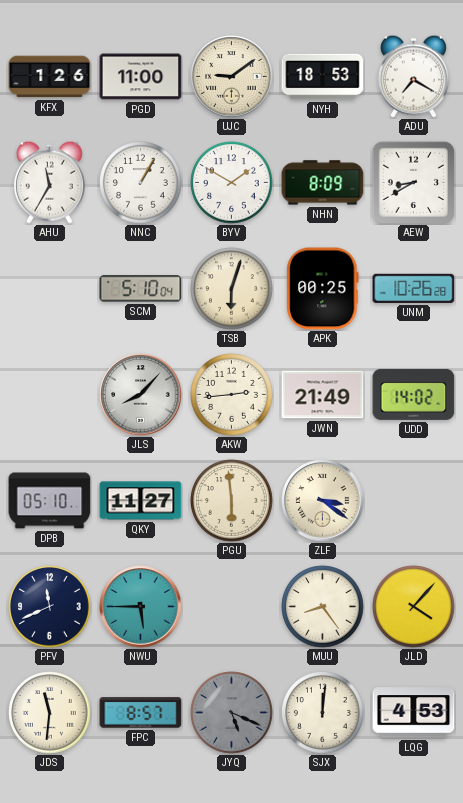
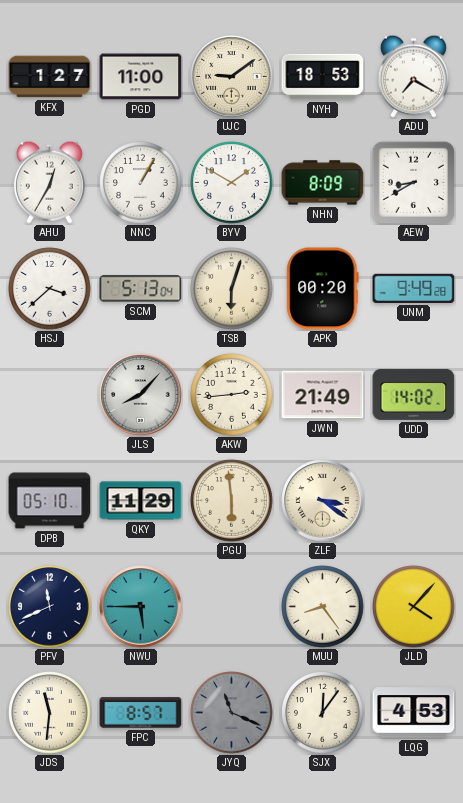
KFX: 1:26 -> 1:27
AHU: 11:35 -> 12:35
HSJ: none -> 3:38
SCM: 5:10 -> 5:13
APK: 00:25 -> 00:20
UNM: 10:26 -> 9:49
QKY: 11:27 -> 11:29
JYQ: 5:19 -> 11:19
SJX: 12:01 -> 12:06
